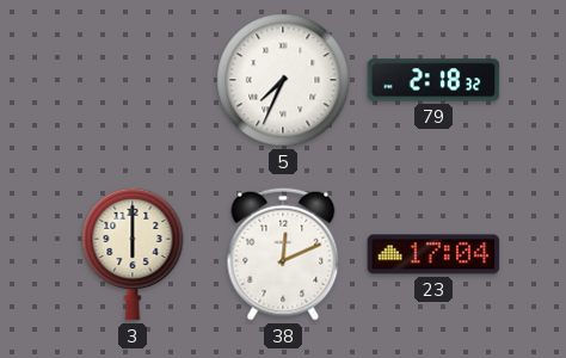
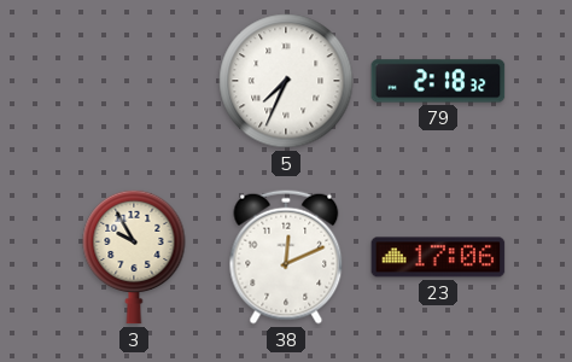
3: 6:00 -> 9:55
23: 17:04 -> 17:06
